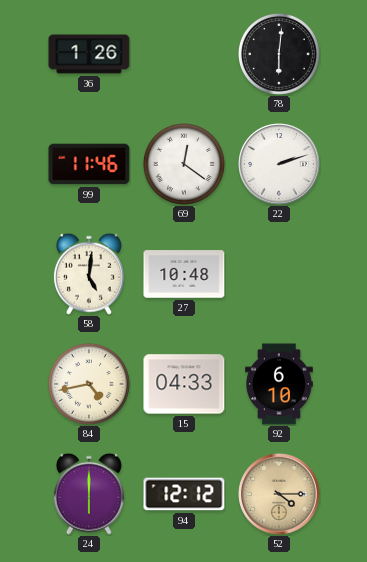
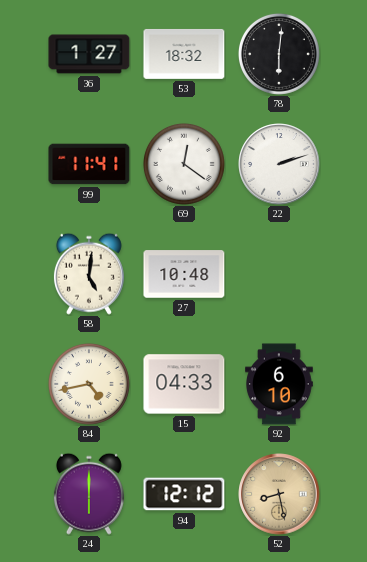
36: 1:26 -> 1:27
53: none -> 18:32
99: 11:46 -> 11:41
52: 4:15 -> 8:28
